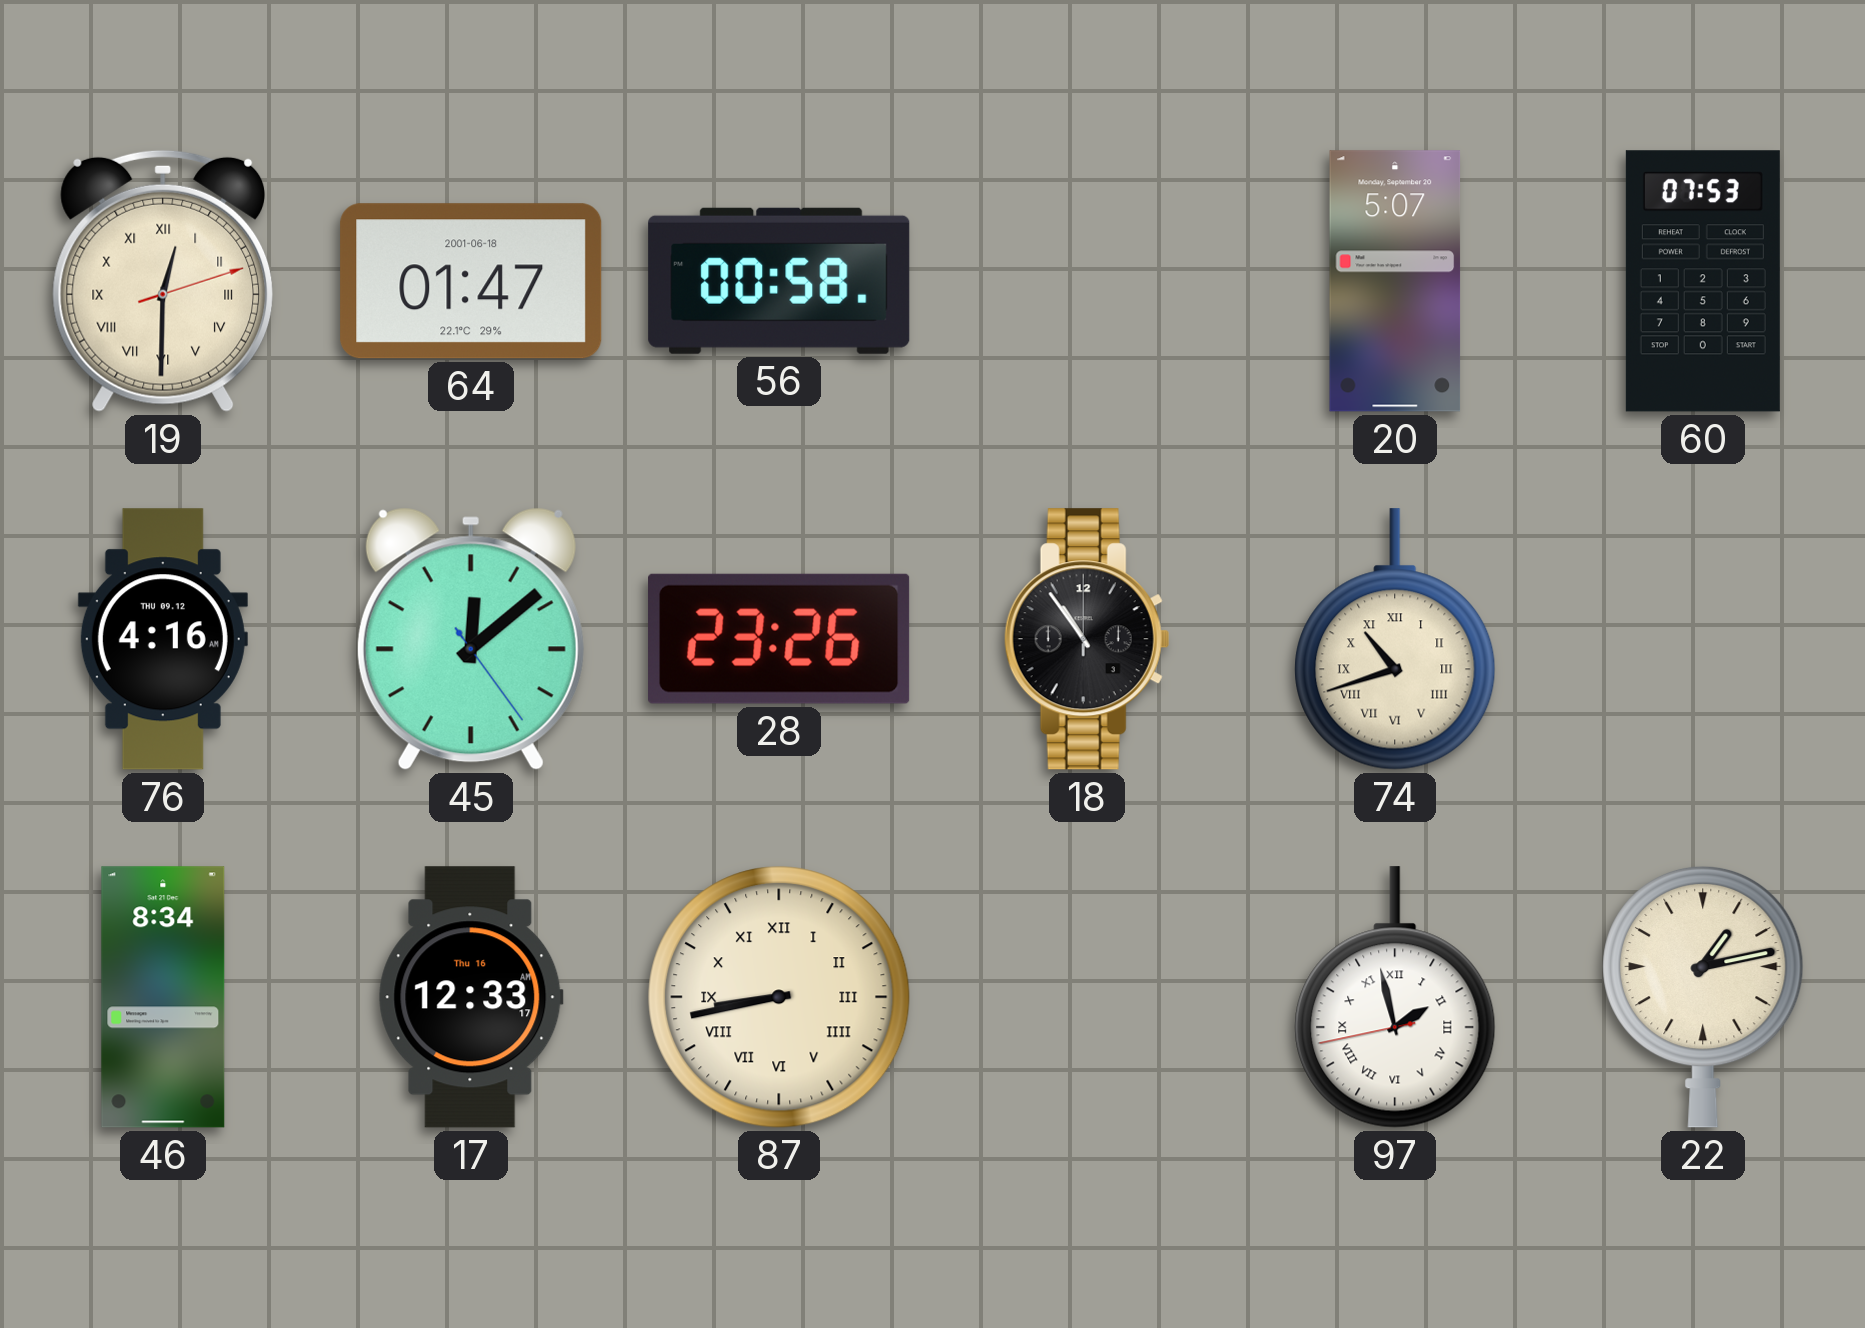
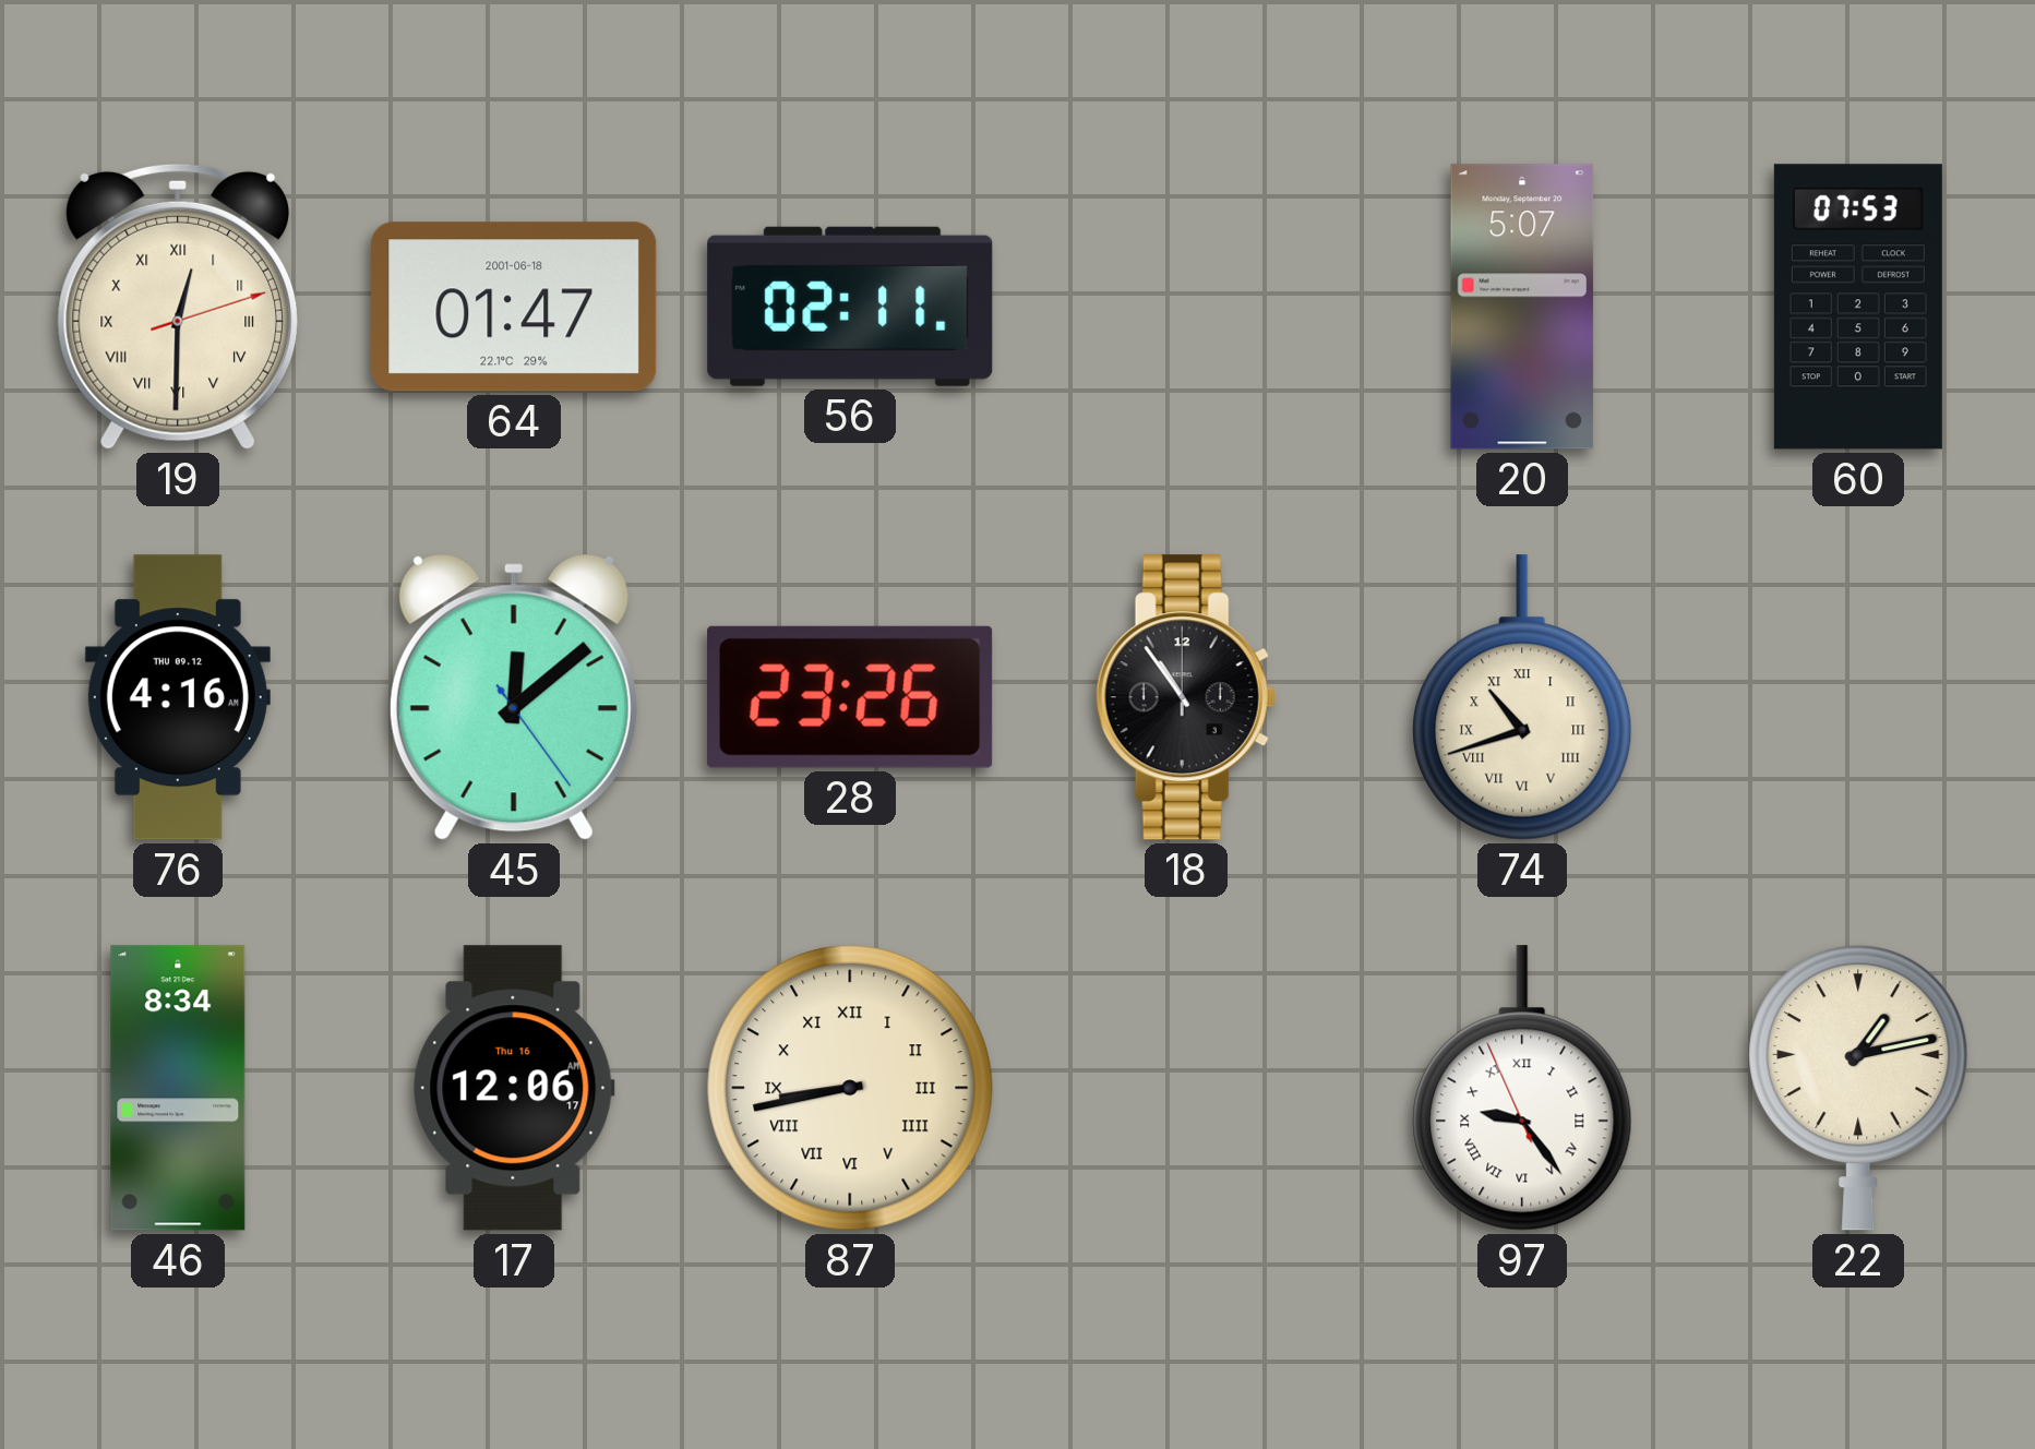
56: 00:58 -> 02:11
17: 12:33 -> 12:06
97: 1:57 -> 9:23
